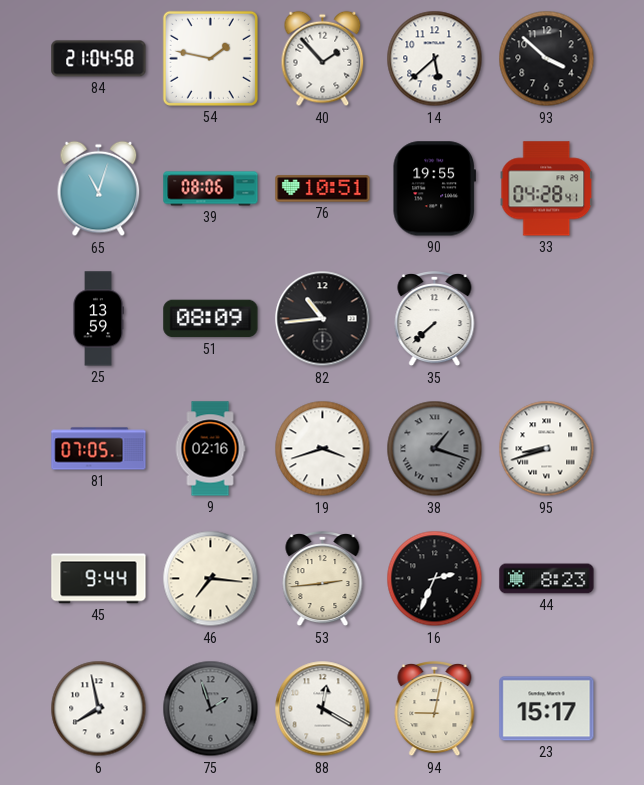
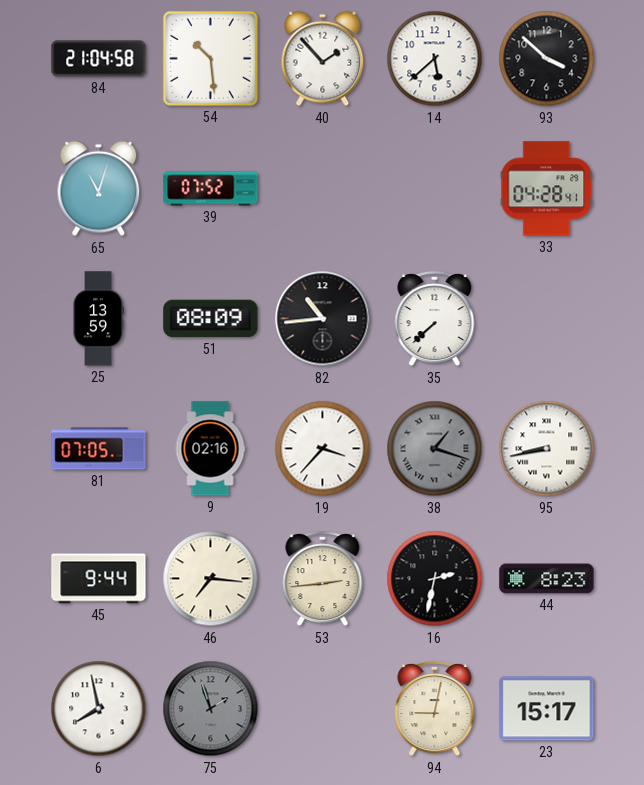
54: 1:47 -> 10:29
39: 08:06 -> 07:52
76: 10:51 -> none
90: 19:55 -> none
19: 3:42 -> 3:37
95: 8:42 -> 8:43
16: 2:34 -> 2:32
88: 12:20 -> none
